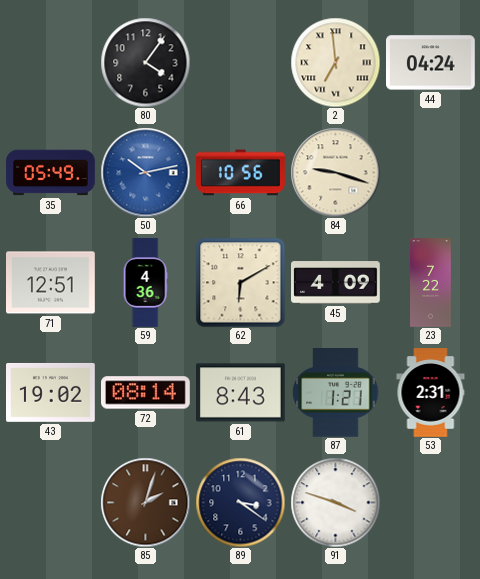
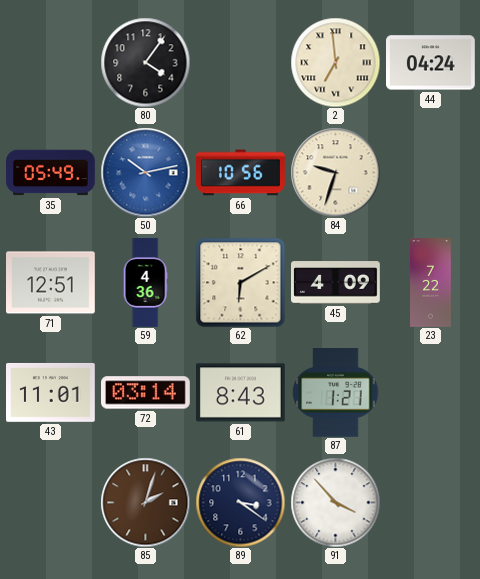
84: 9:18 -> 9:33
43: 19:02 -> 11:01
72: 08:14 -> 03:14
53: 2:31 -> none
91: 3:48 -> 3:53
